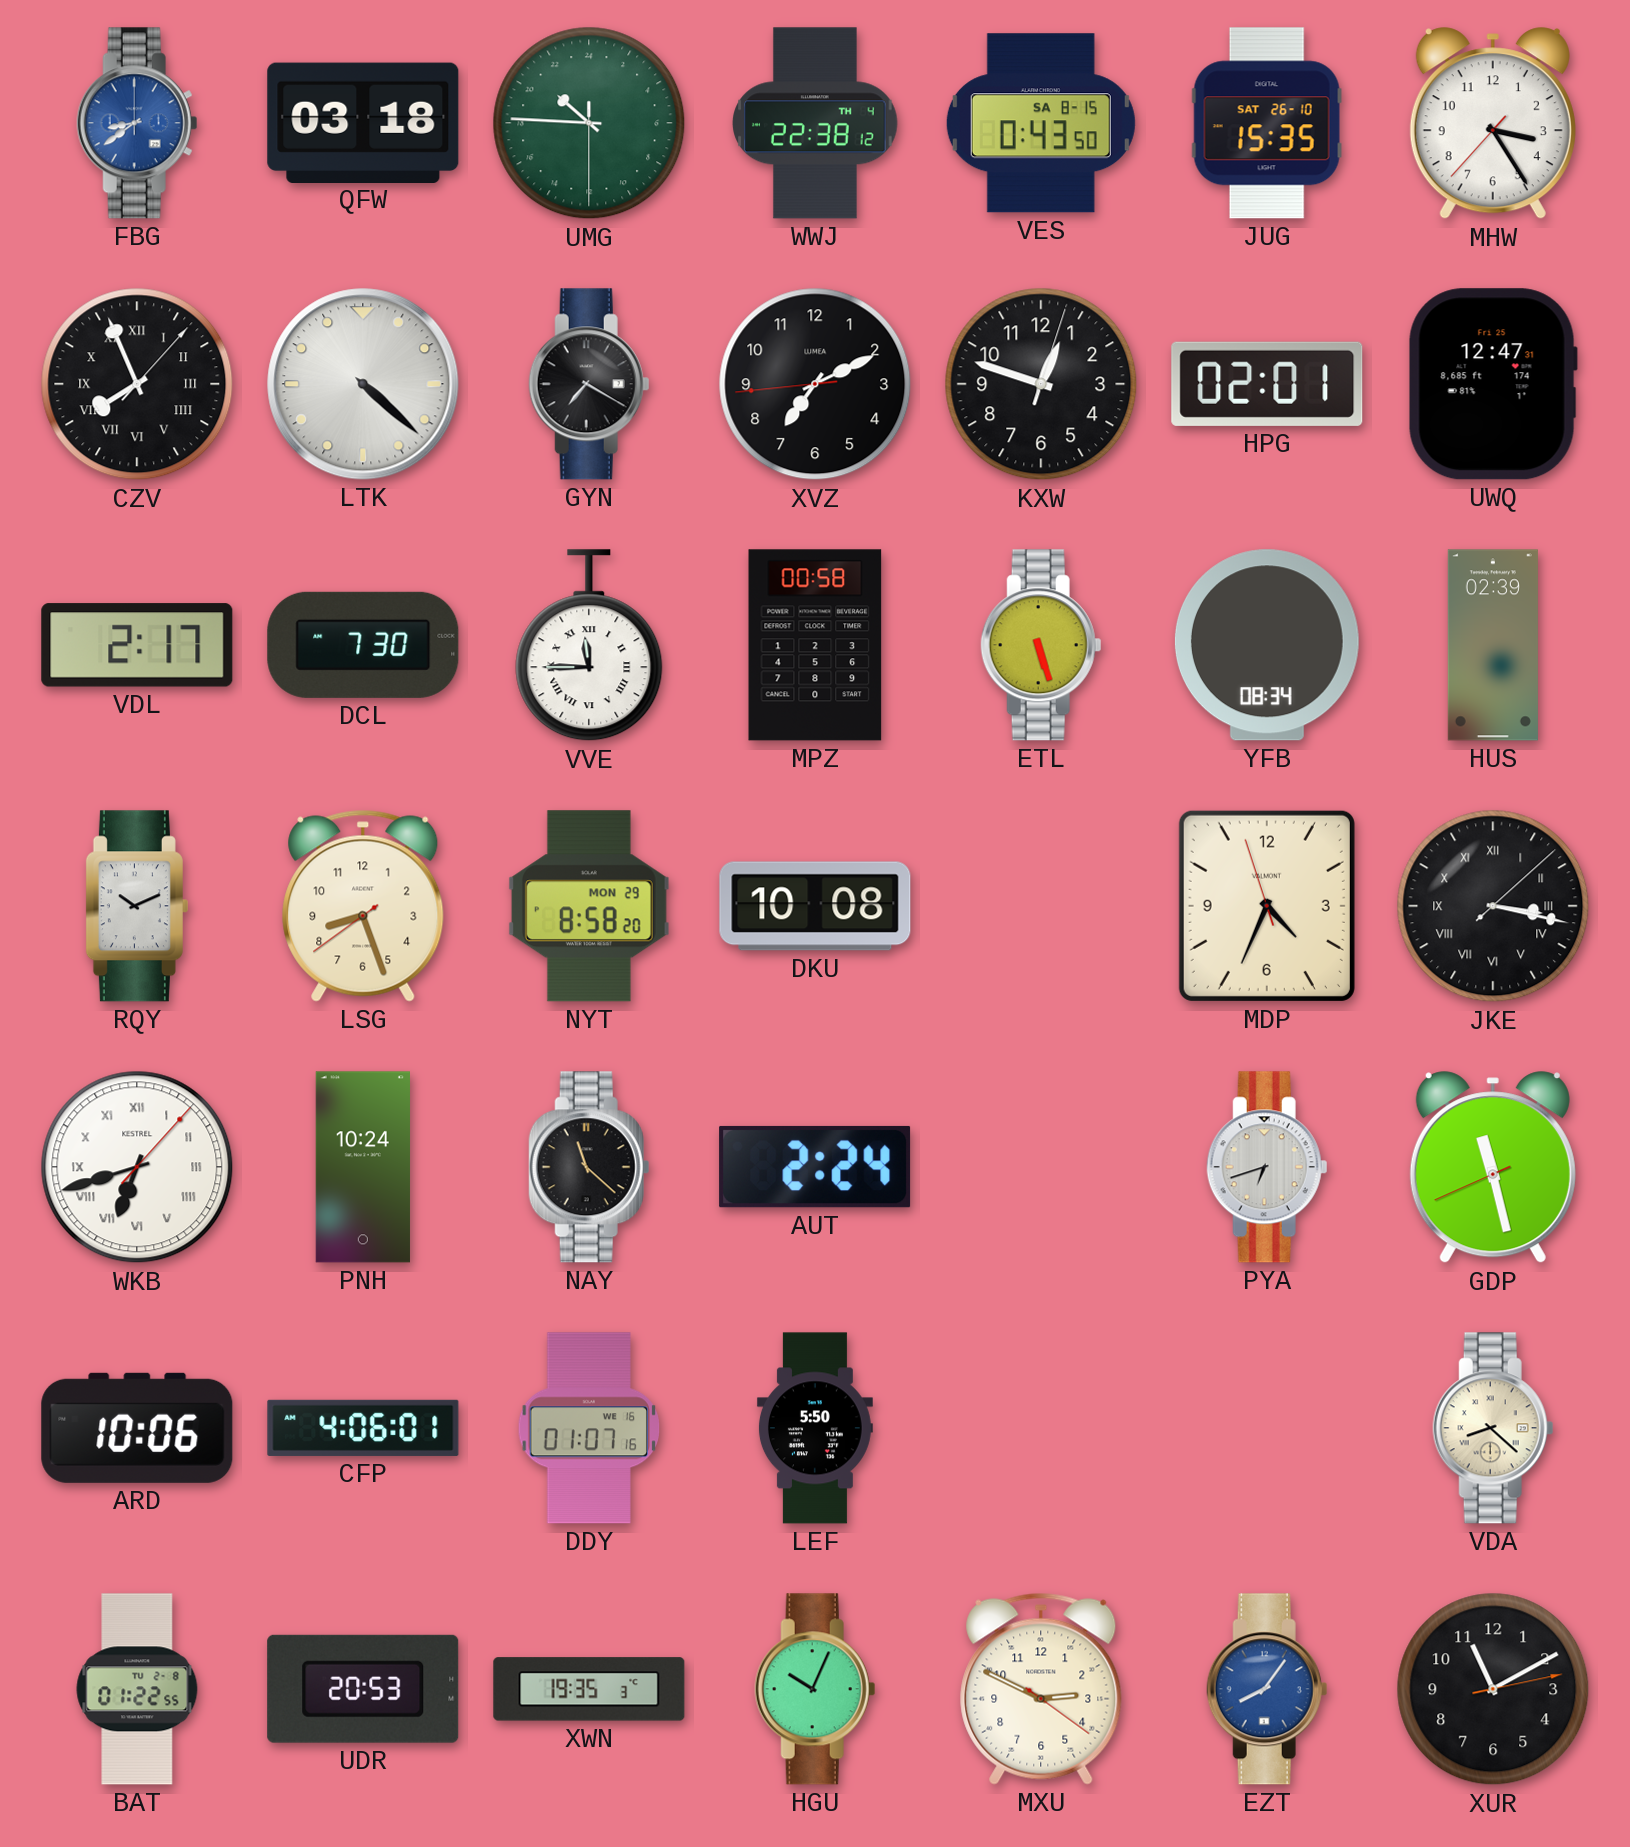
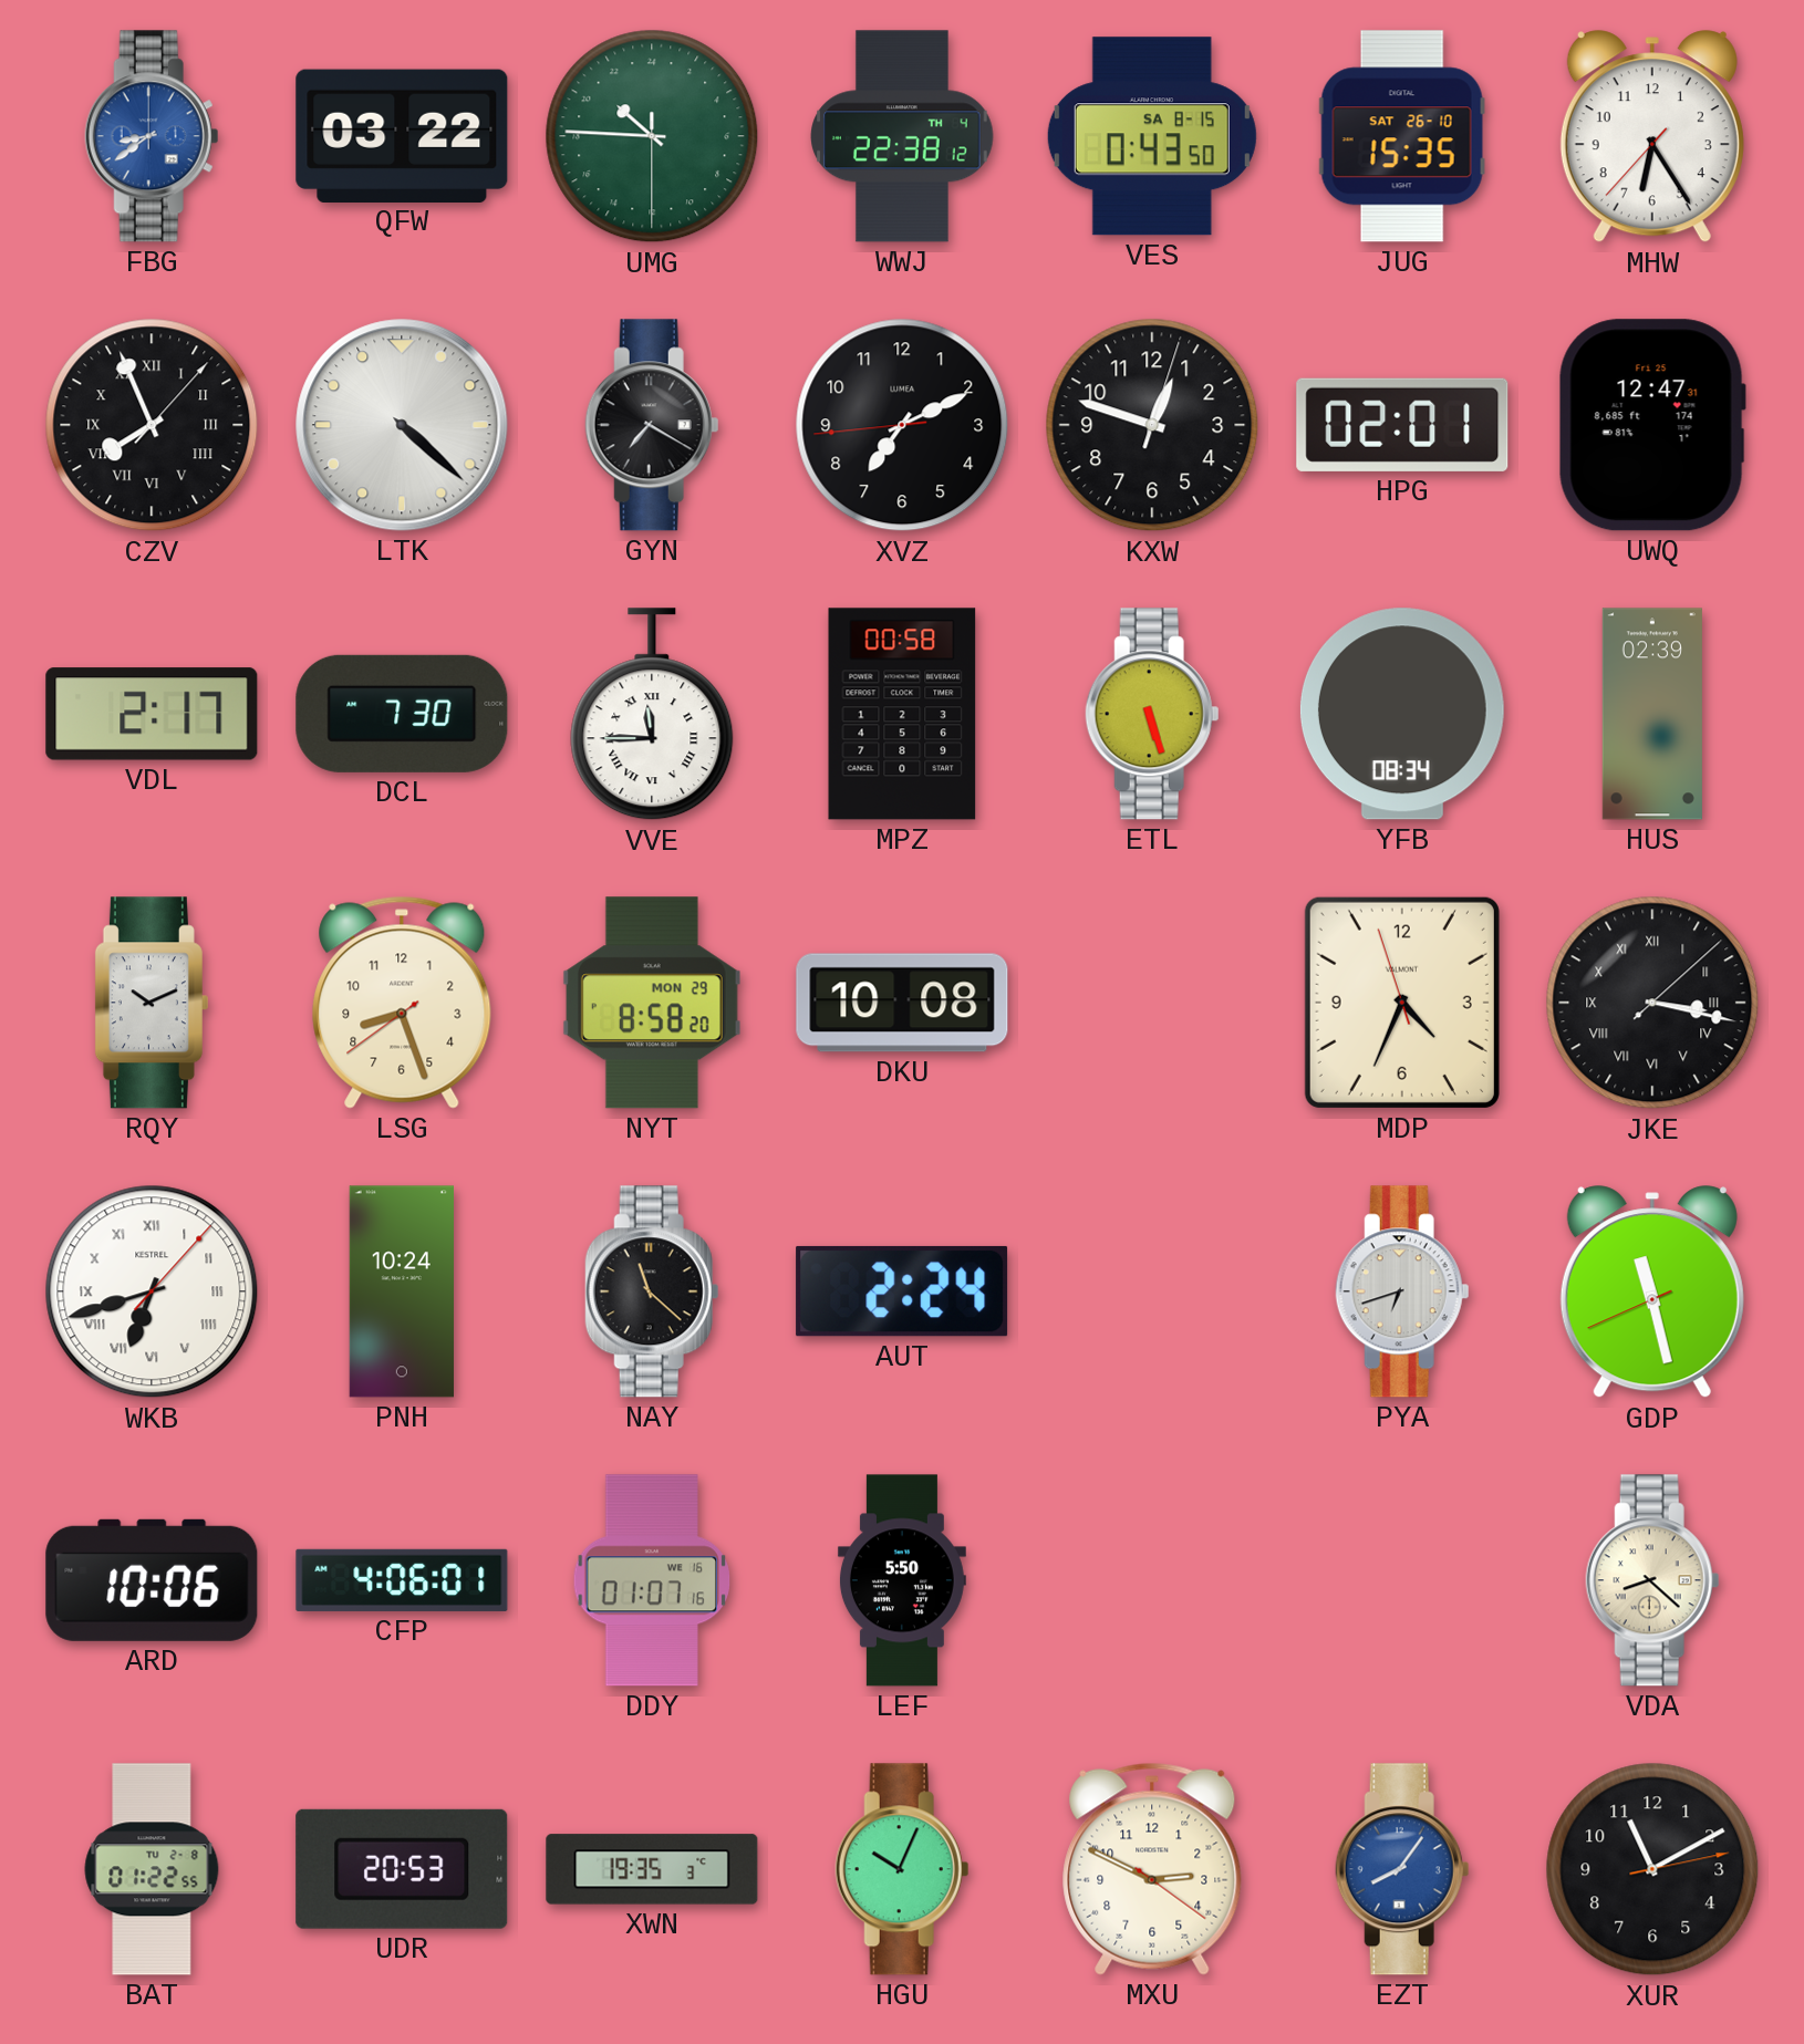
QFW: 03:18 -> 03:22
MHW: 3:24 -> 6:24
